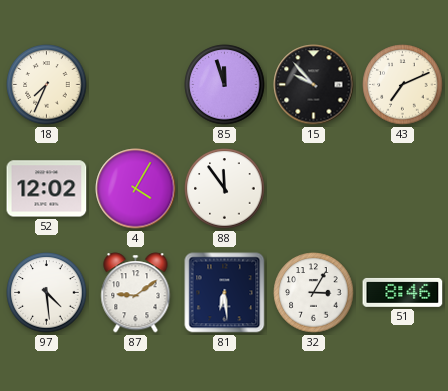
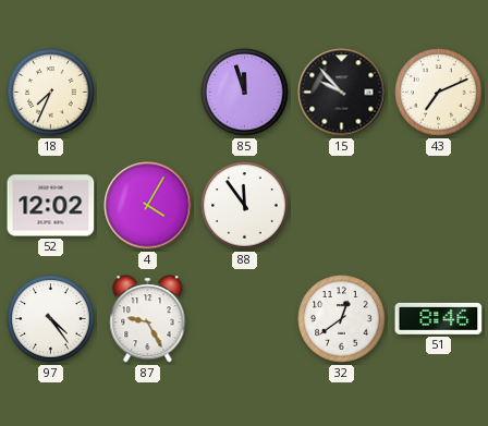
97: 4:29 -> 4:24
87: 9:09 -> 9:25
81: 6:29 -> none
32: 3:05 -> 12:39
